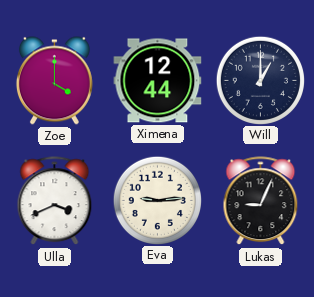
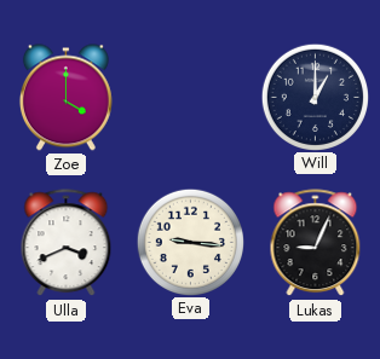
Ximena: 12:44 -> none
Eva: 9:14 -> 9:16
